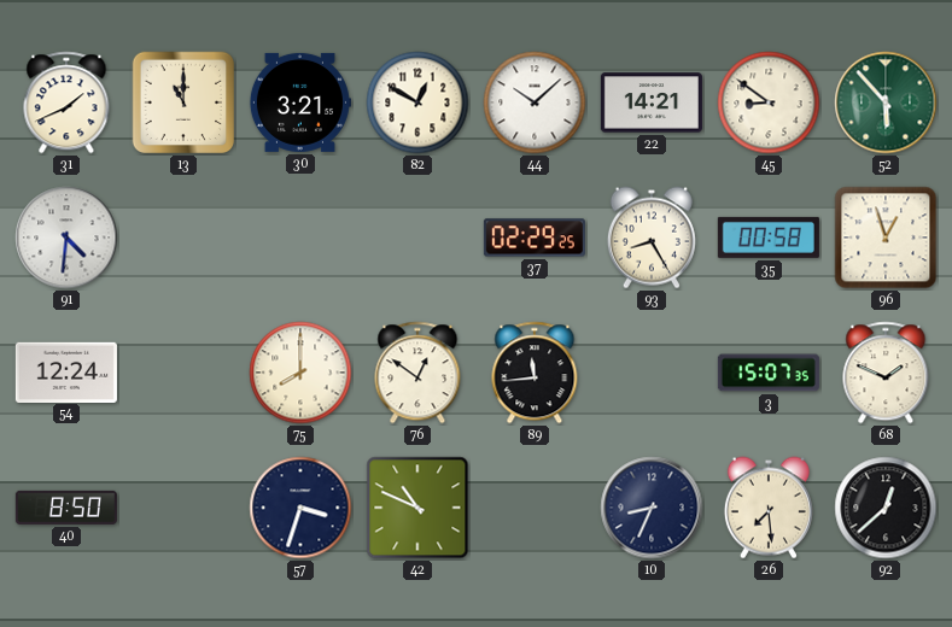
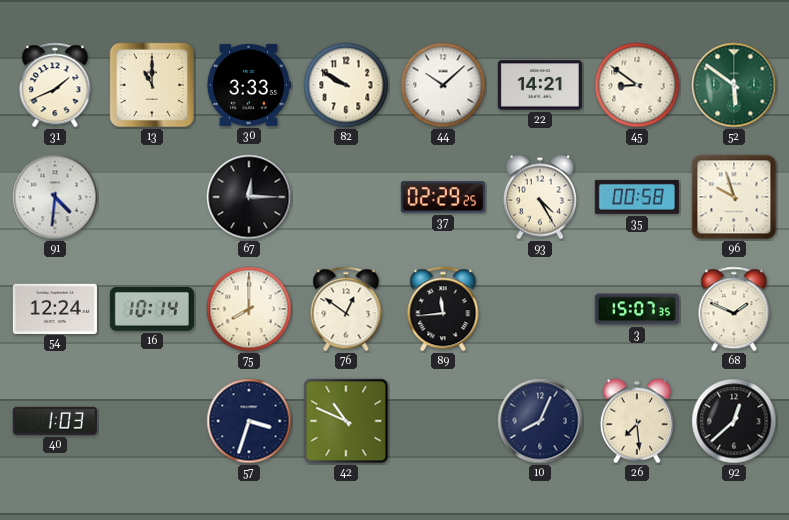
30: 3:21 -> 3:33
82: 12:50 -> 9:50
52: 5:53 -> 5:51
67: none -> 12:15
93: 8:25 -> 4:25
96: 12:57 -> 9:57
16: none -> 10:14
40: 8:50 -> 1:03
10: 8:34 -> 8:04
